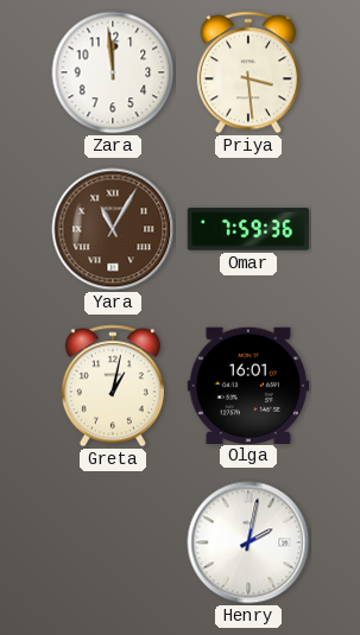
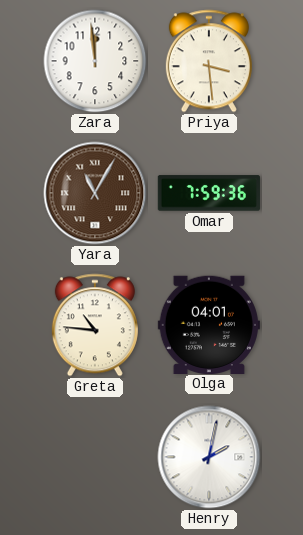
Greta: 1:02 -> 10:46
Olga: 16:01 -> 04:01
